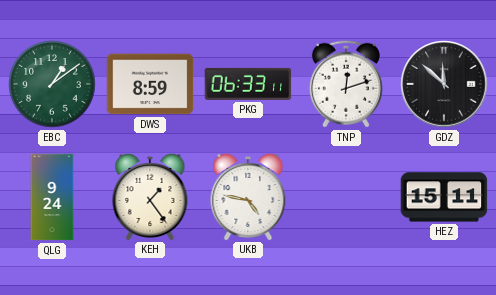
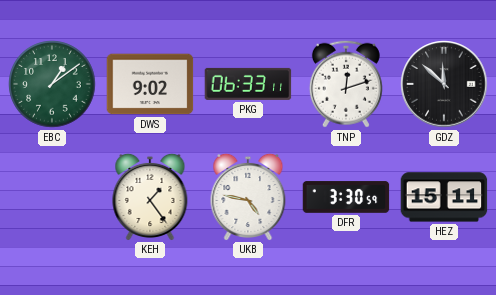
DWS: 8:59 -> 9:02
QLG: 9:24 -> none
DFR: none -> 3:30
